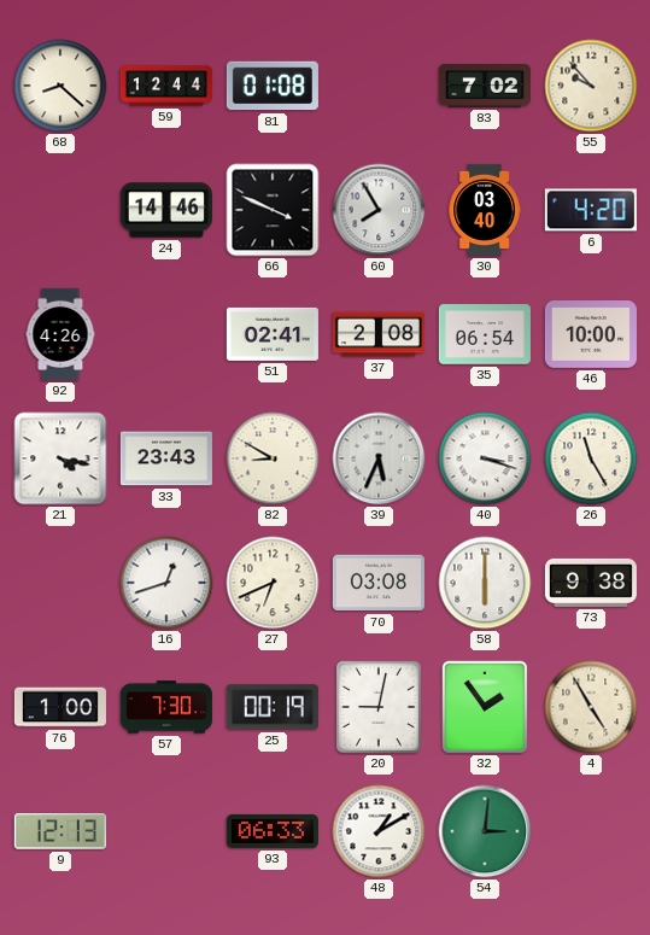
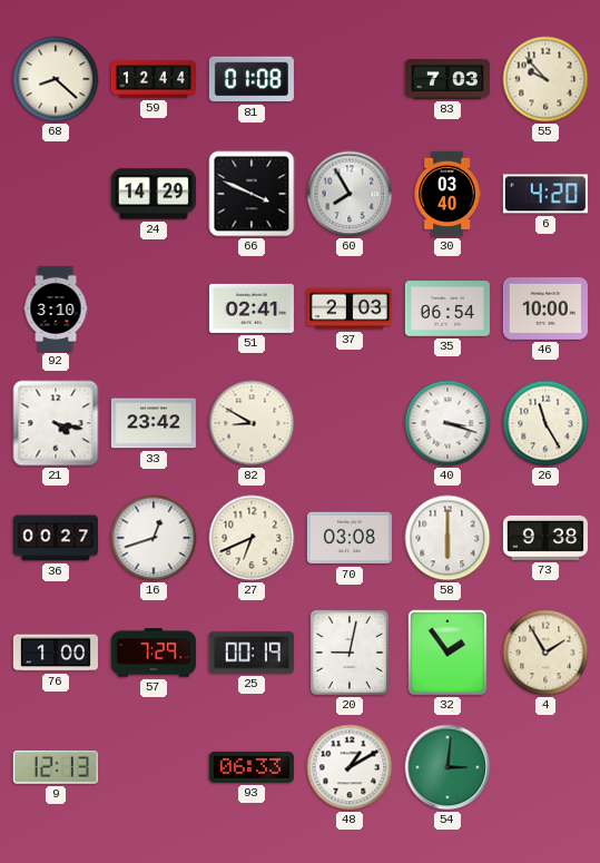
83: 7:02 -> 7:03
24: 14:46 -> 14:29
92: 4:26 -> 3:10
37: 2:08 -> 2:03
33: 23:43 -> 23:42
39: 5:34 -> none
36: none -> 00:27
57: 7:30 -> 7:29
4: 4:55 -> 1:55
